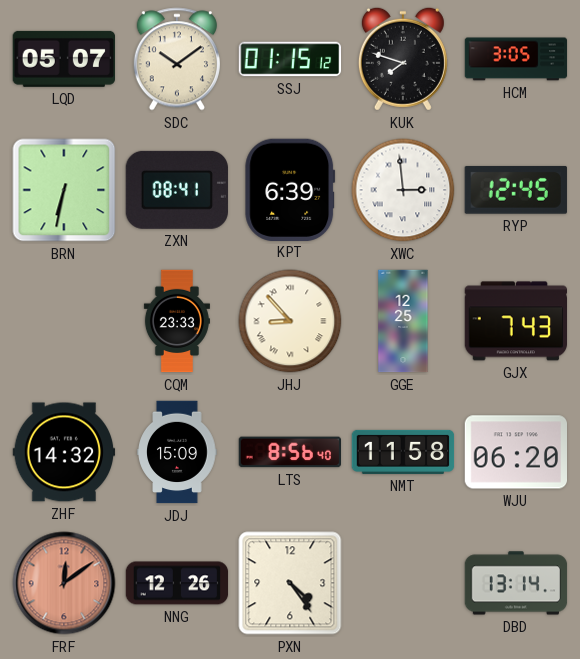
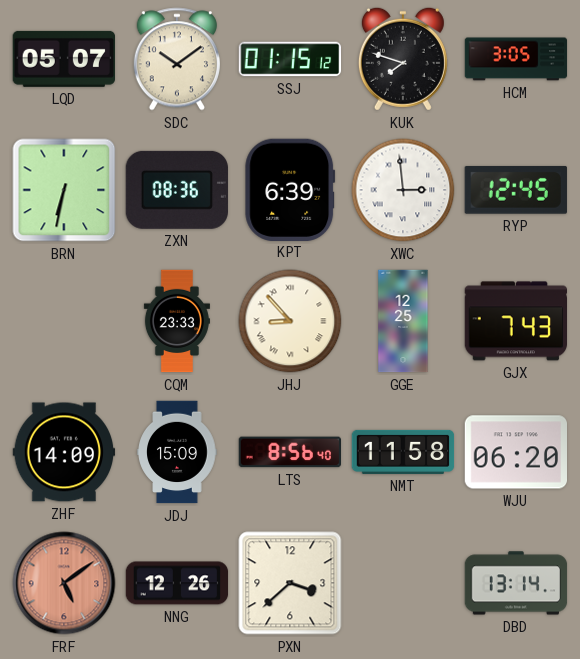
ZXN: 08:41 -> 08:36
ZHF: 14:32 -> 14:09
FRF: 12:09 -> 5:09
PXN: 4:24 -> 3:38
